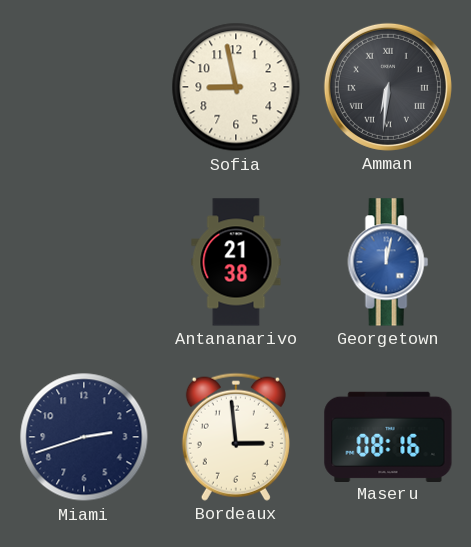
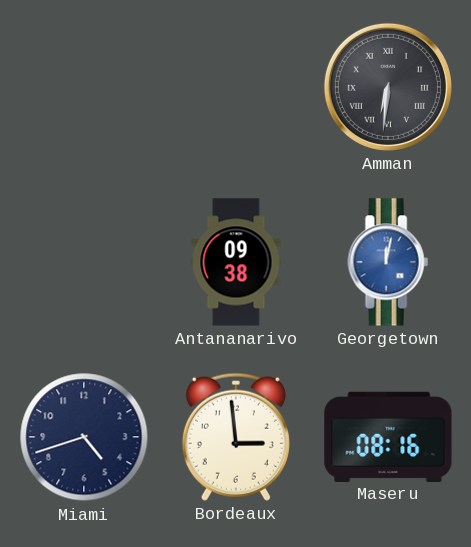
Sofia: 8:58 -> none
Antananarivo: 21:38 -> 09:38
Miami: 2:42 -> 4:42
